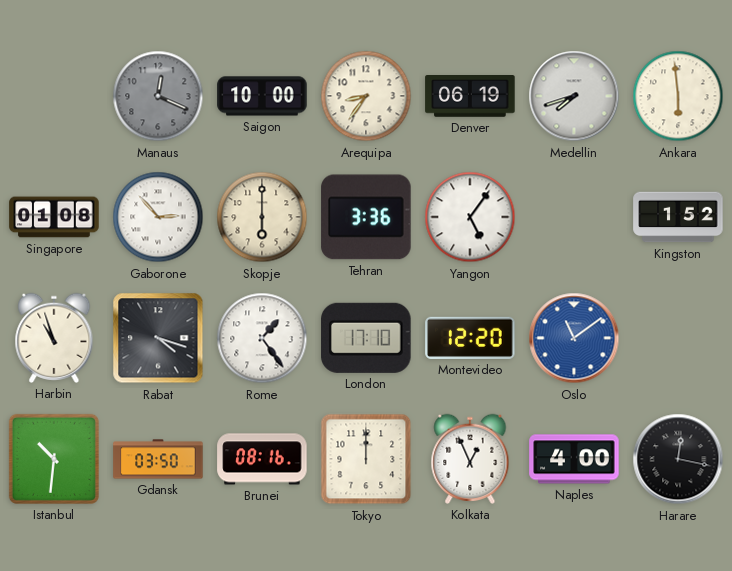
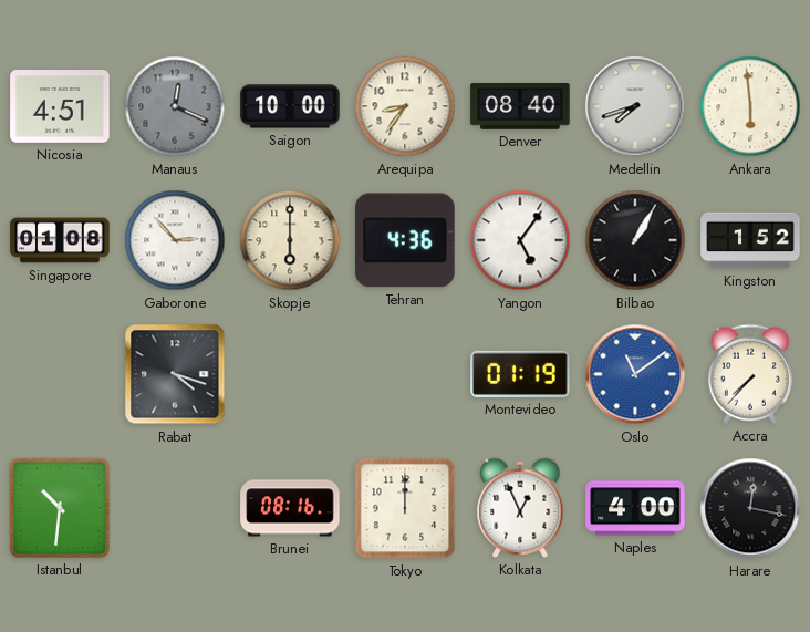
Nicosia: none -> 4:51
Denver: 06:19 -> 08:40
Tehran: 3:36 -> 4:36
Bilbao: none -> 1:05
Harbin: 10:57 -> none
Rome: 1:24 -> none
London: 17:10 -> none
Montevideo: 12:20 -> 01:19
Accra: none -> 7:37
Gdansk: 03:50 -> none
